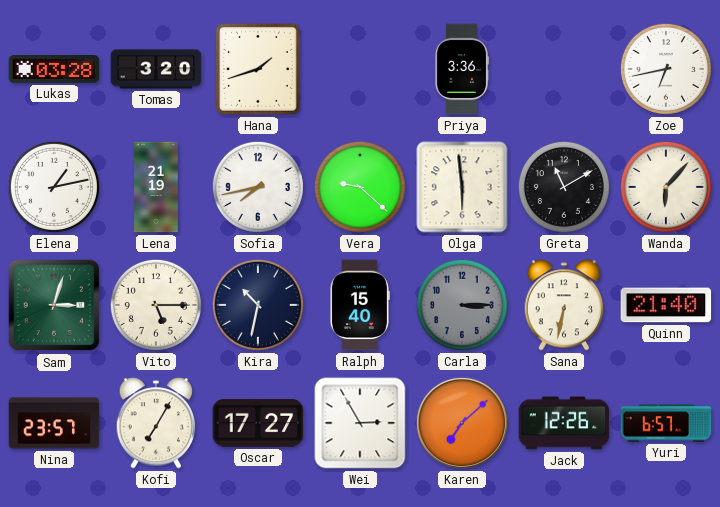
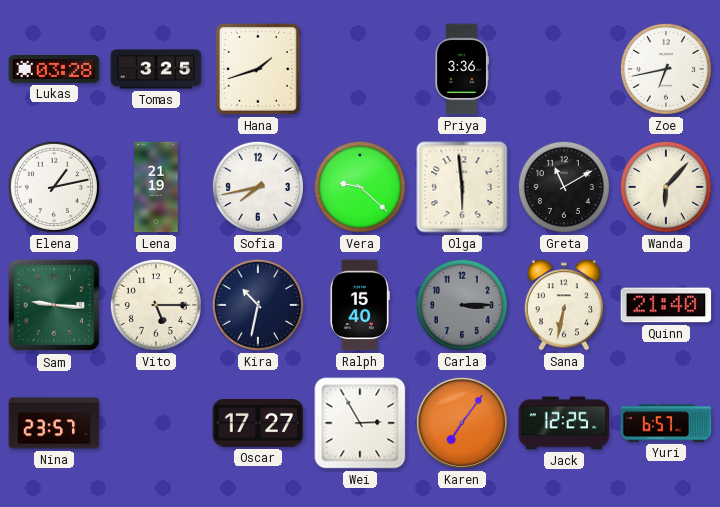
Tomas: 3:20 -> 3:25
Sam: 3:03 -> 9:16
Kofi: 7:05 -> none
Karen: 7:08 -> 7:06
Jack: 12:26 -> 12:25
